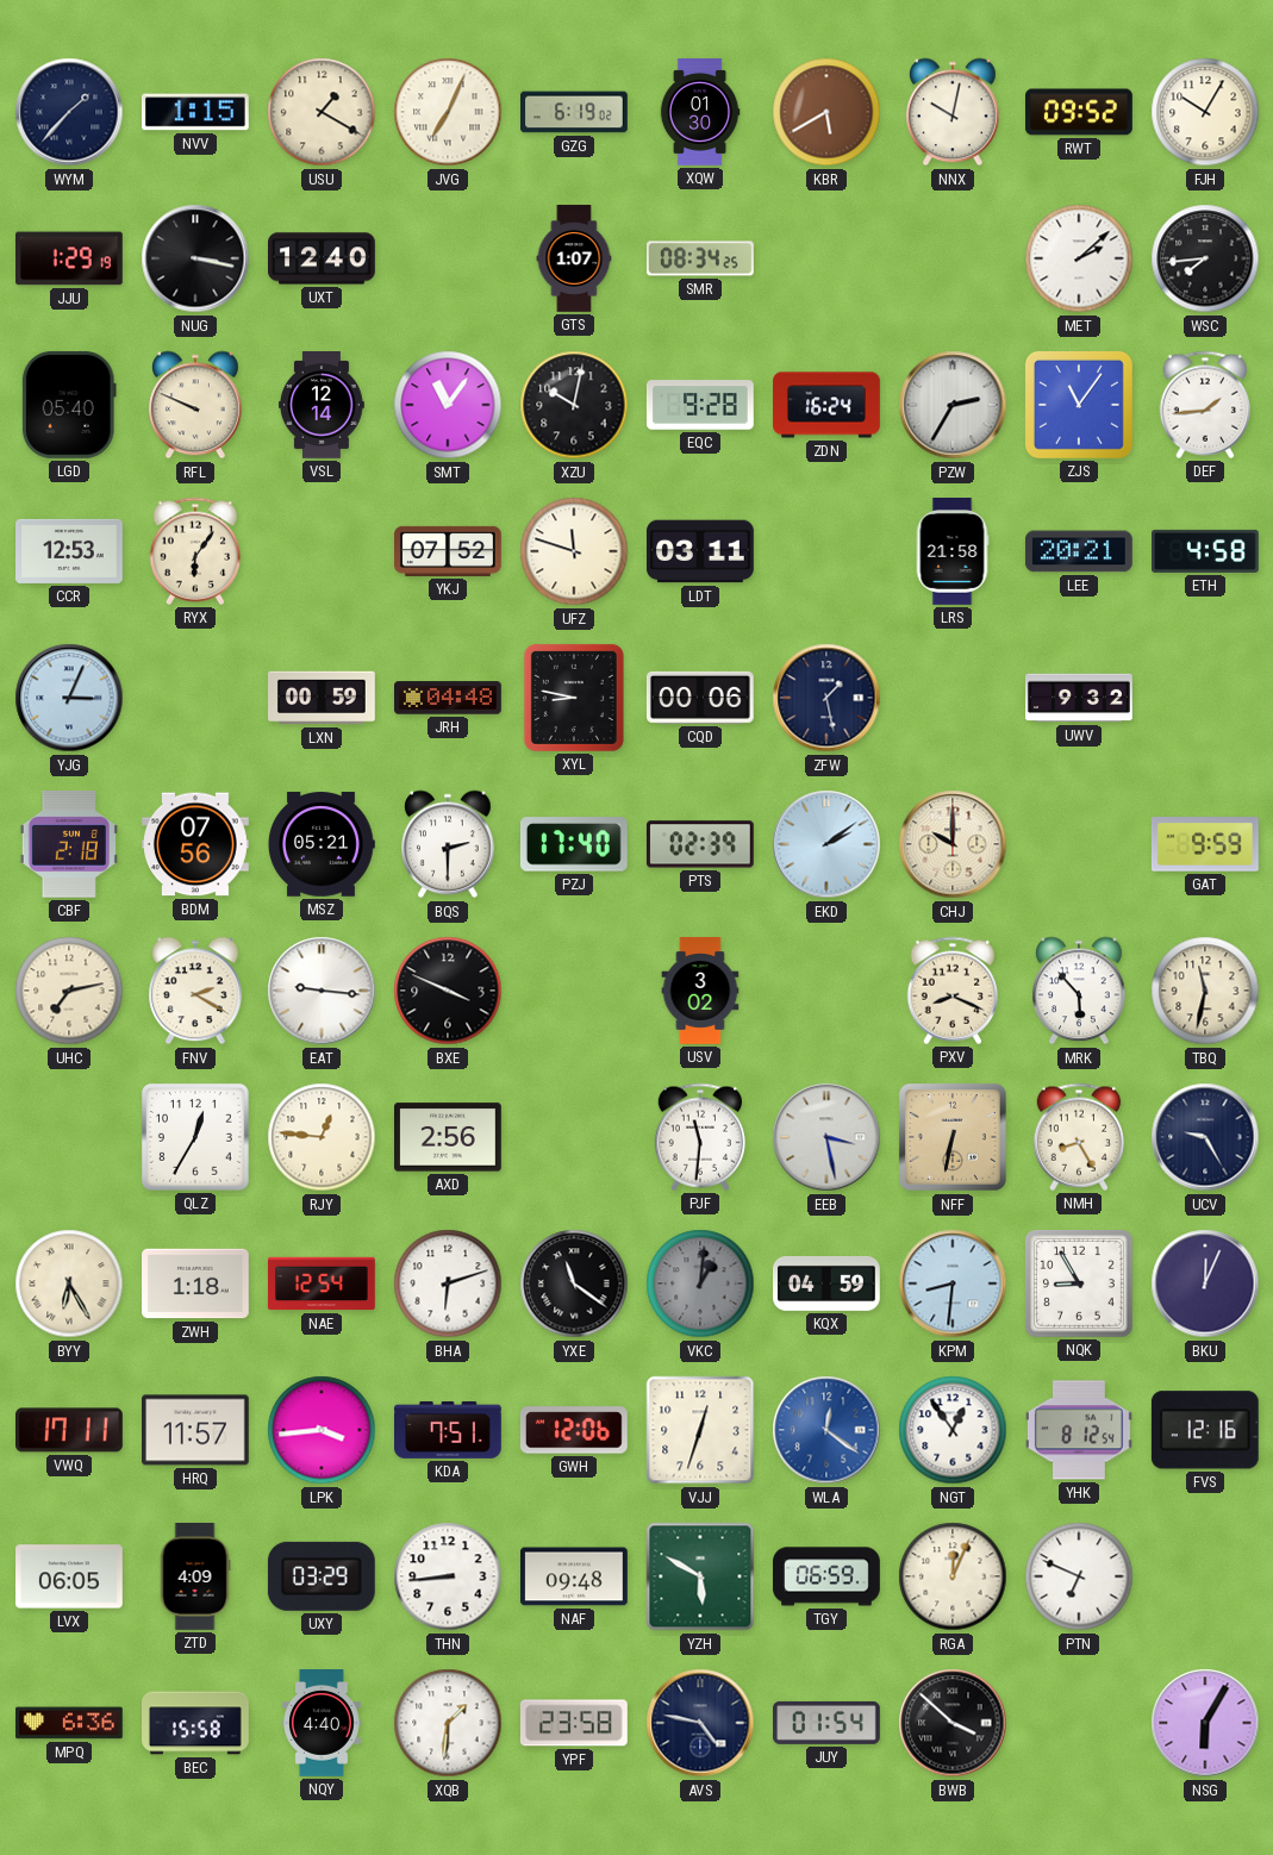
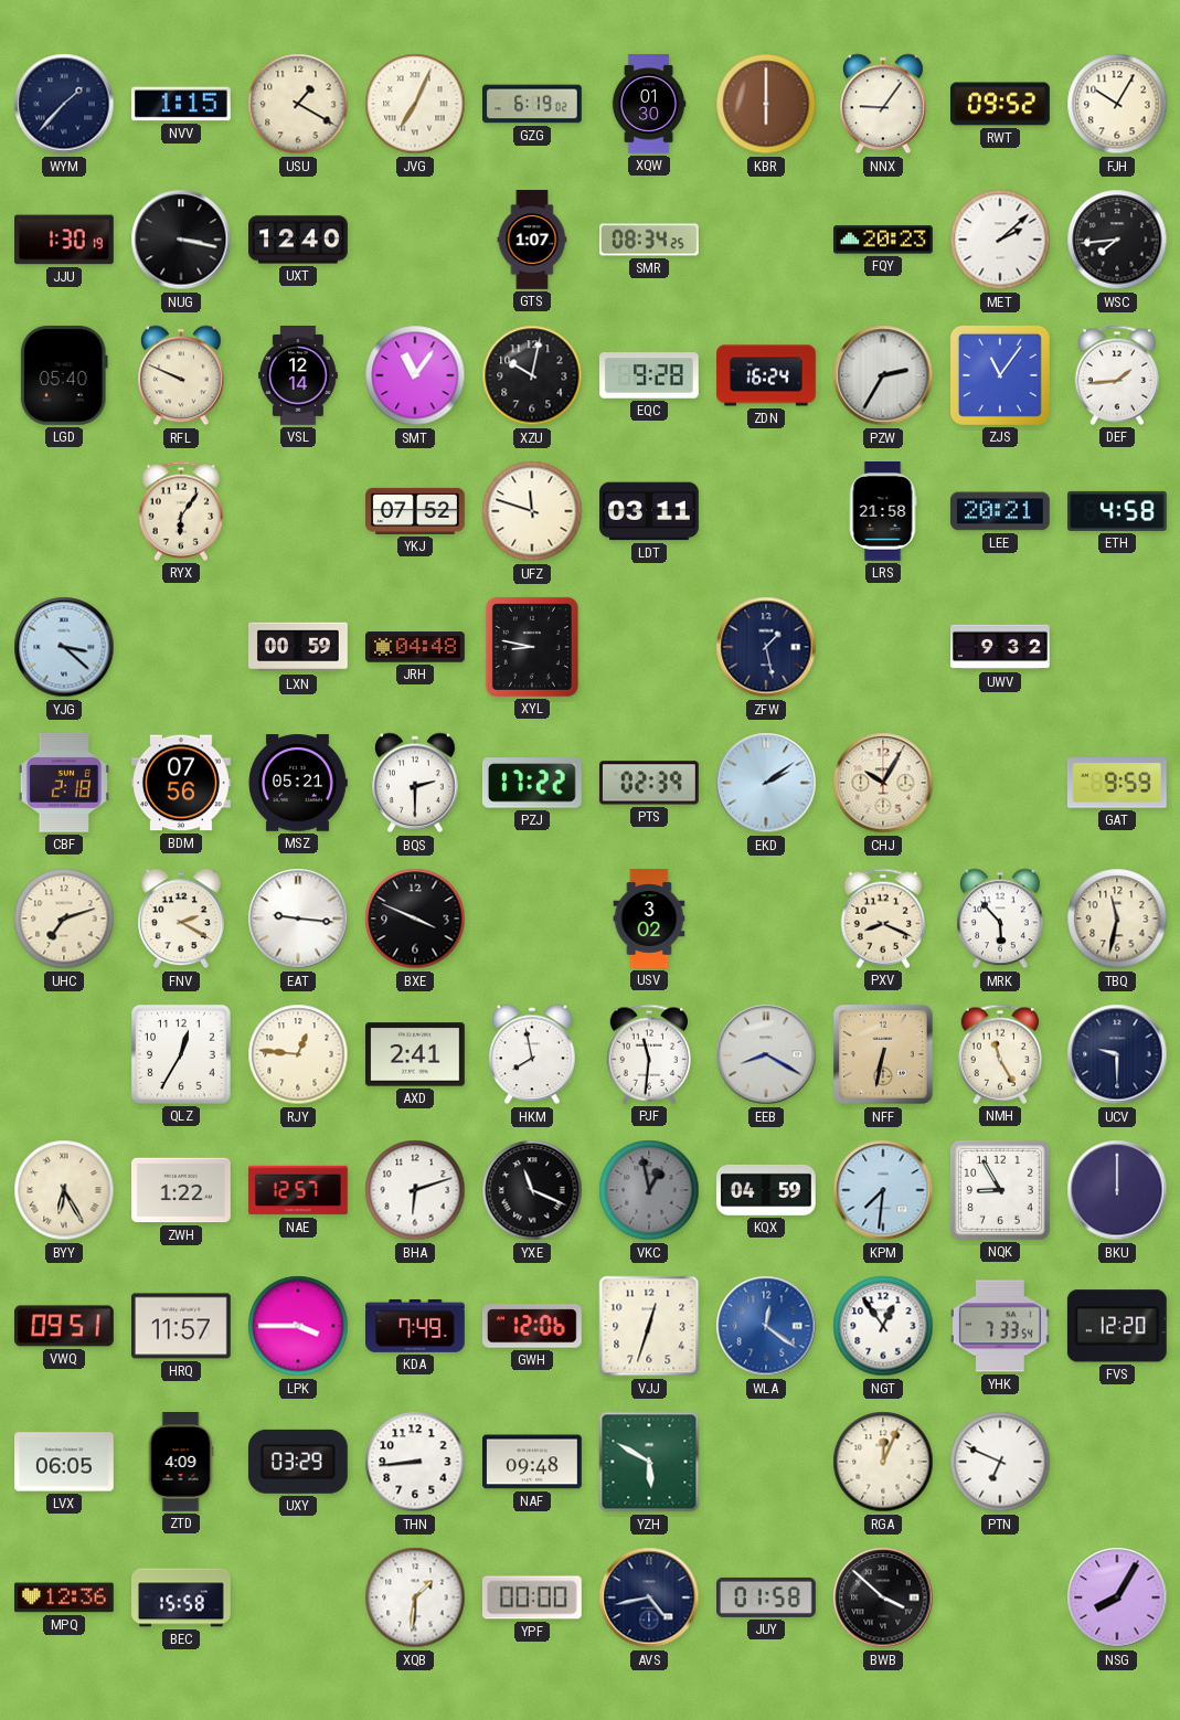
KBR: 5:40 -> 6:00
NNX: 10:02 -> 9:06
JJU: 1:29 -> 1:30
FQY: none -> 20:23
CCR: 12:53 -> none
YJG: 3:04 -> 3:22
CQD: 00:06 -> none
PZJ: 17:40 -> 17:22
CHJ: 10:00 -> 10:05
UHC: 7:13 -> 7:12
AXD: 2:56 -> 2:41
HKM: none -> 7:58
EEB: 3:28 -> 8:20
NMH: 8:25 -> 11:25
UCV: 9:25 -> 9:30
ZWH: 1:18 -> 1:22
NAE: 12:54 -> 12:57
YXE: 11:21 -> 11:19
VKC: 1:01 -> 12:58
KPM: 8:31 -> 7:31
BKU: 12:04 -> 12:00
VWQ: 17:11 -> 09:51
LPK: 3:44 -> 3:45
KDA: 7:51 -> 7:49
YHK: 8:12 -> 7:33
FVS: 12:16 -> 12:20
TGY: 06:59 -> none
MPQ: 6:36 -> 12:36
NQY: 4:40 -> none
YPF: 23:58 -> 00:00
AVS: 4:47 -> 4:43
JUY: 01:54 -> 01:58
NSG: 6:05 -> 8:05
